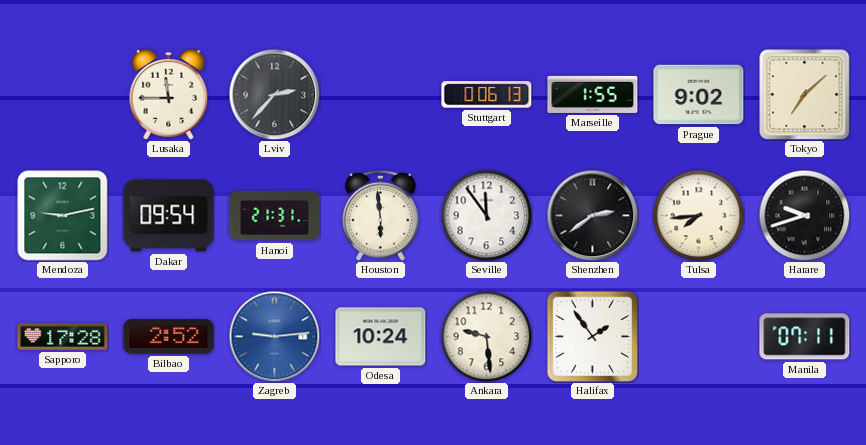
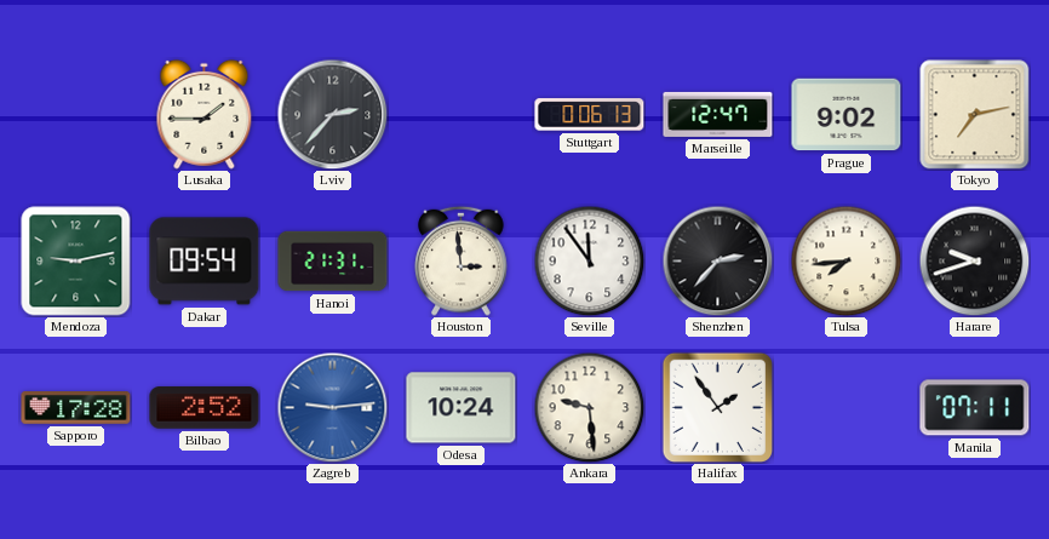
Lusaka: 11:45 -> 1:45
Marseille: 1:55 -> 12:47
Tokyo: 7:08 -> 7:13
Houston: 5:59 -> 2:59
Shenzhen: 2:39 -> 2:37
